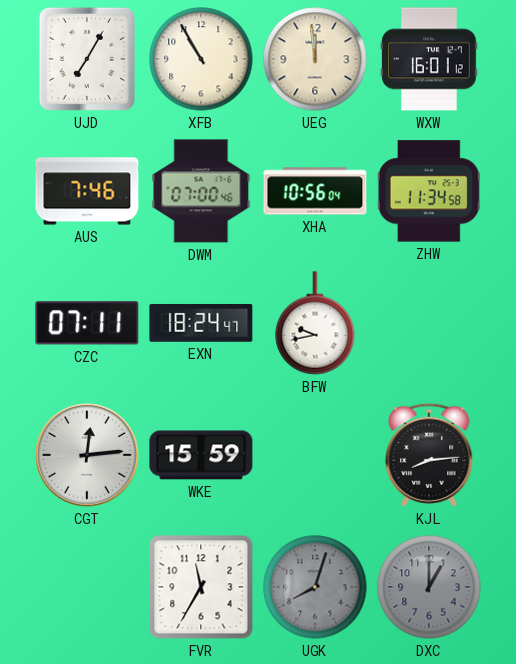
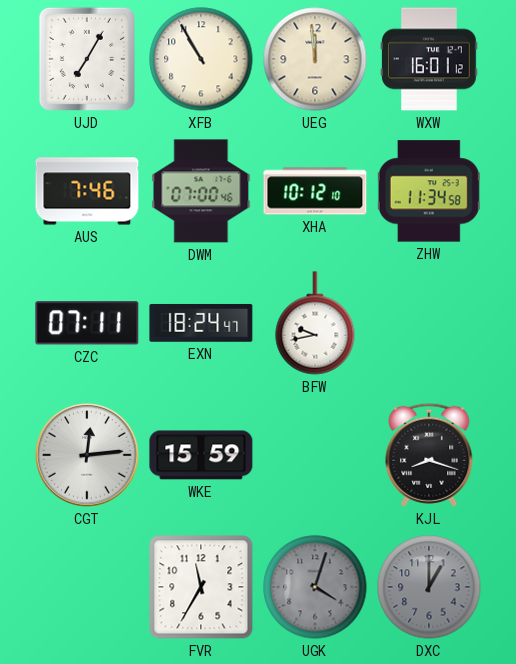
XHA: 10:56 -> 10:12
KJL: 8:14 -> 8:18
UGK: 8:03 -> 4:03
